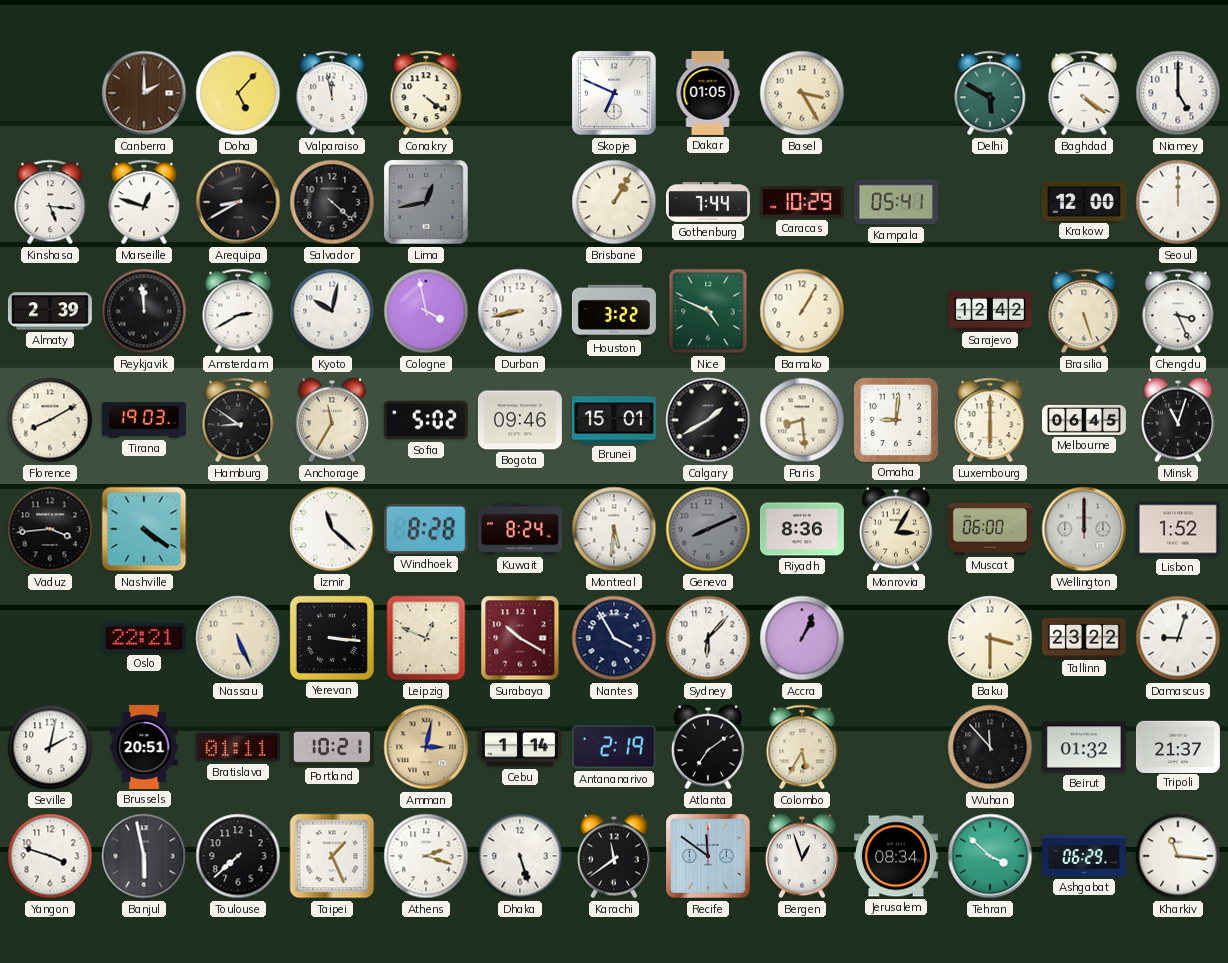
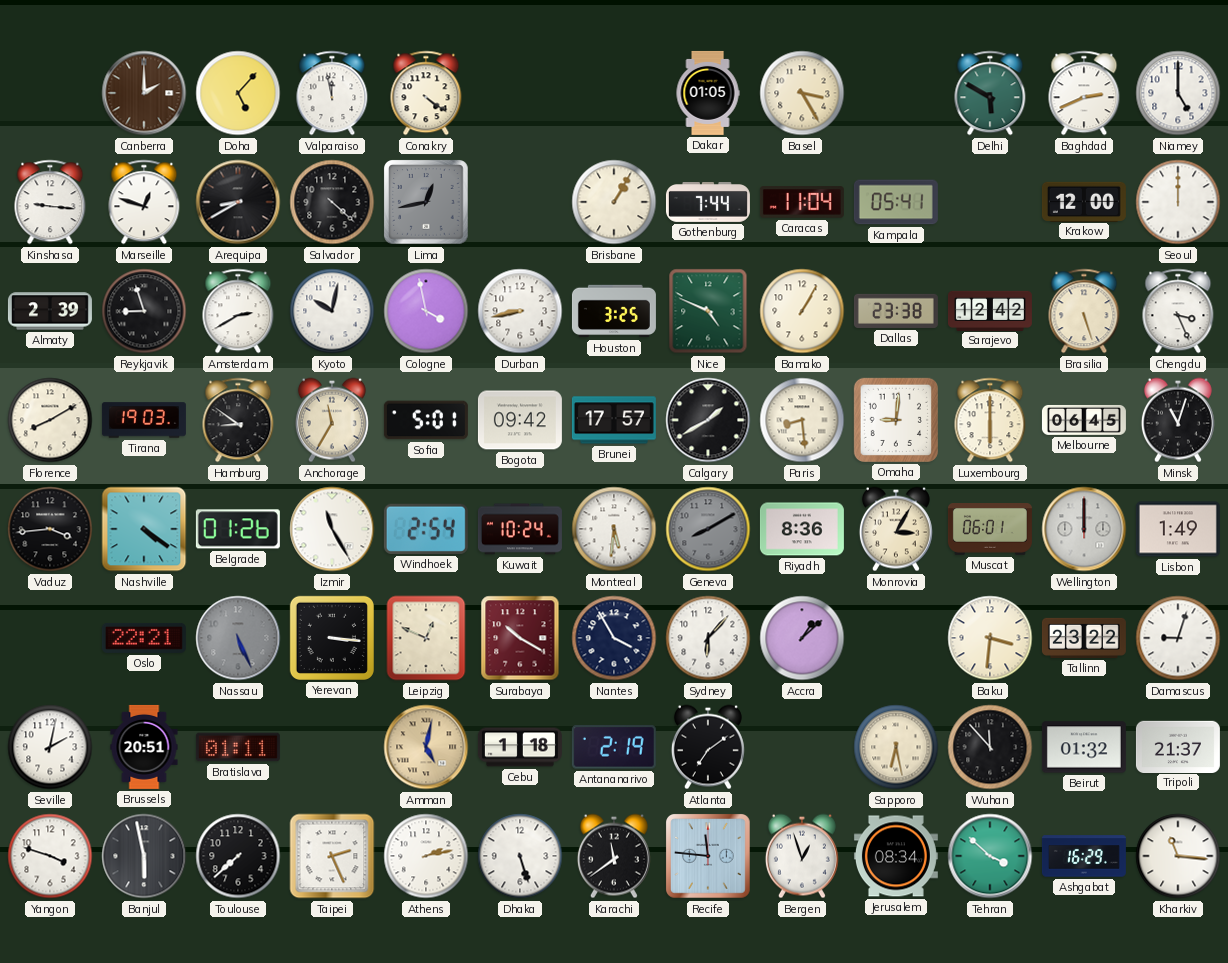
Skopje: 6:49 -> none
Baghdad: 4:21 -> 2:41
Kinshasa: 5:16 -> 9:16
Caracas: 10:29 -> 11:04
Reykjavik: 11:59 -> 8:57
Houston: 3:22 -> 3:25
Dallas: none -> 23:38
Sofia: 5:02 -> 5:01
Bogota: 09:46 -> 09:42
Brunei: 15:01 -> 17:57
Belgrade: none -> 01:26
Izmir: 11:22 -> 11:25
Windhoek: 8:28 -> 2:54
Kuwait: 8:24 -> 10:24
Geneva: 8:11 -> 8:10
Muscat: 06:00 -> 06:01
Lisbon: 1:52 -> 1:49
Nassau dial: cream -> grey
Accra: 1:04 -> 1:08
Baku: 3:30 -> 3:31
Portland: 10:21 -> none
Amman: 3:02 -> 5:02
Cebu: 1:14 -> 1:18
Colombo: 5:35 -> none
Sapporo: none -> 6:28
Taipei: 1:26 -> 2:26
Athens: 2:18 -> 2:13
Recife: 11:51 -> 11:46
Ashgabat: 06:29 -> 16:29
